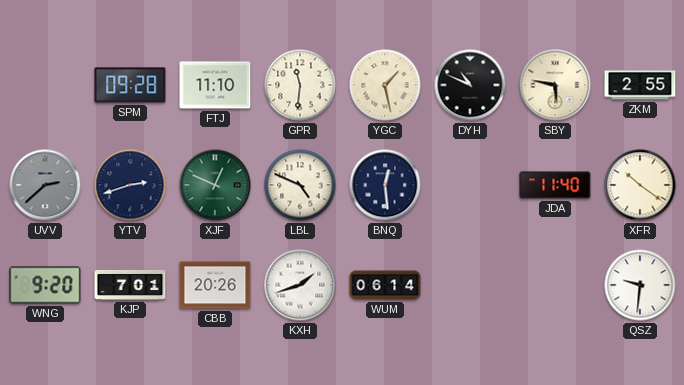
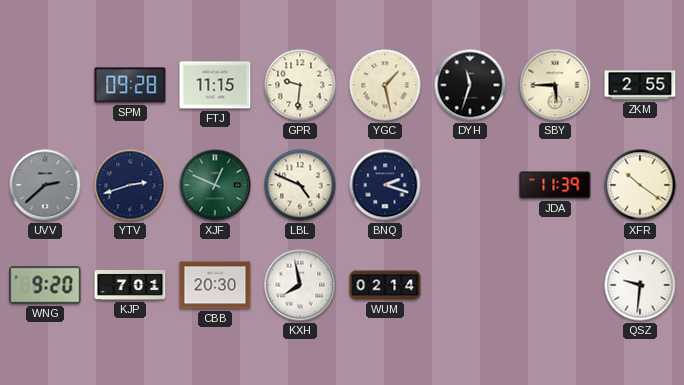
FTJ: 11:10 -> 11:15
GPR: 11:31 -> 9:31
DYH: 10:49 -> 11:33
SBY: 5:47 -> 5:45
BNQ: 12:29 -> 2:18
JDA: 11:40 -> 11:39
CBB: 20:26 -> 20:30
KXH: 1:42 -> 7:58
WUM: 06:14 -> 02:14
